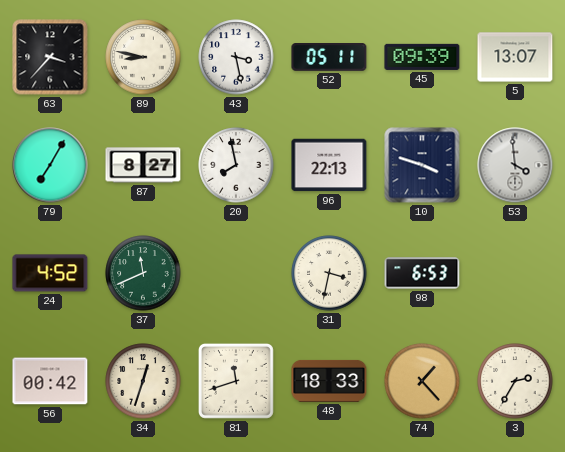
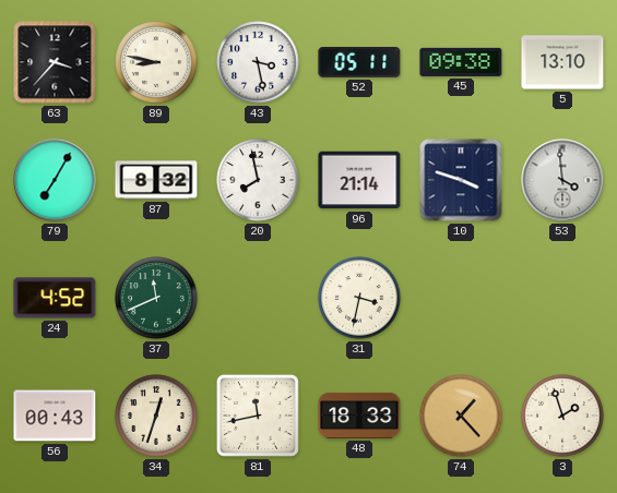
45: 09:39 -> 09:38
5: 13:07 -> 13:10
87: 8:27 -> 8:32
96: 22:13 -> 21:14
98: 6:53 -> none
56: 00:42 -> 00:43
81: 11:42 -> 11:43
3: 2:35 -> 1:57
